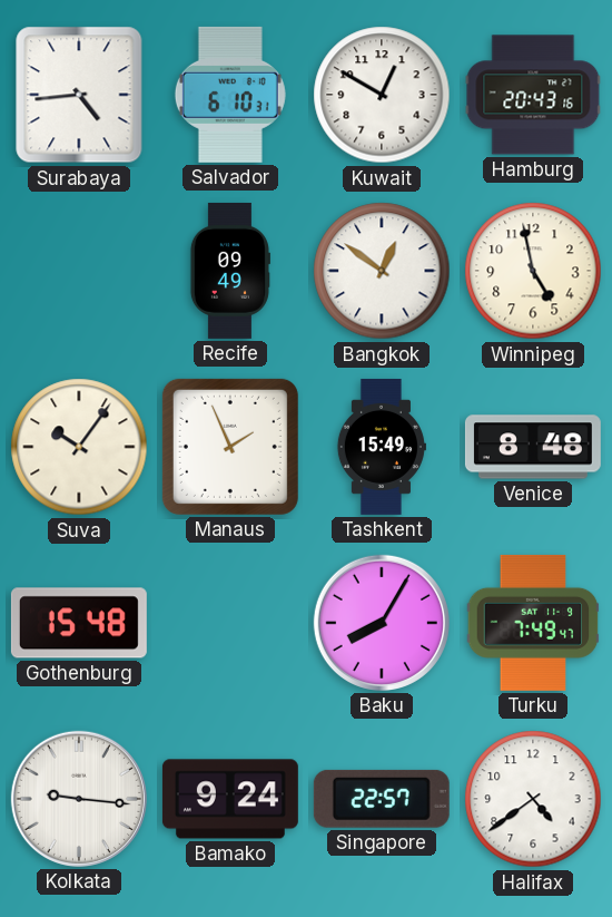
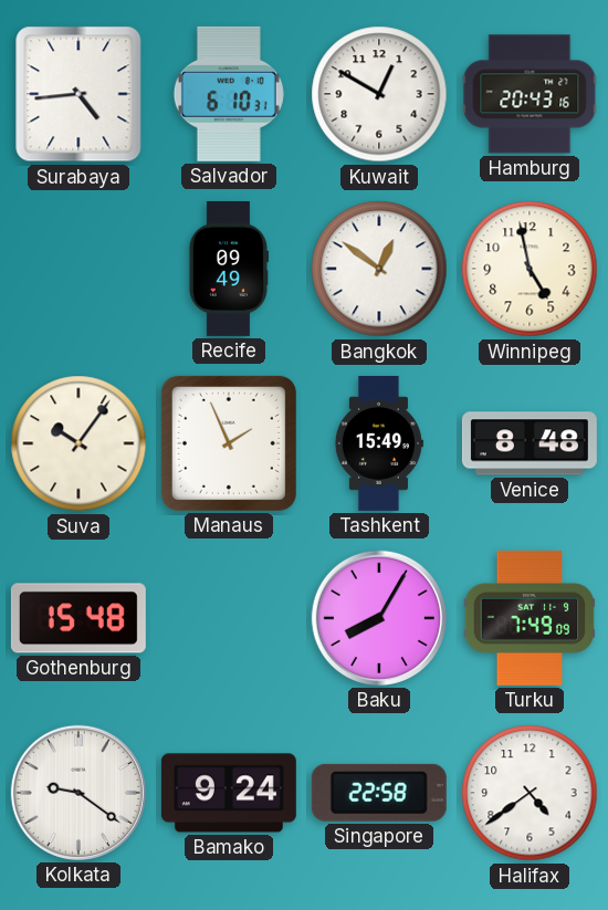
Turku: 7:49:47 -> 7:49:09
Kolkata: 9:16 -> 9:21
Singapore: 22:57 -> 22:58
